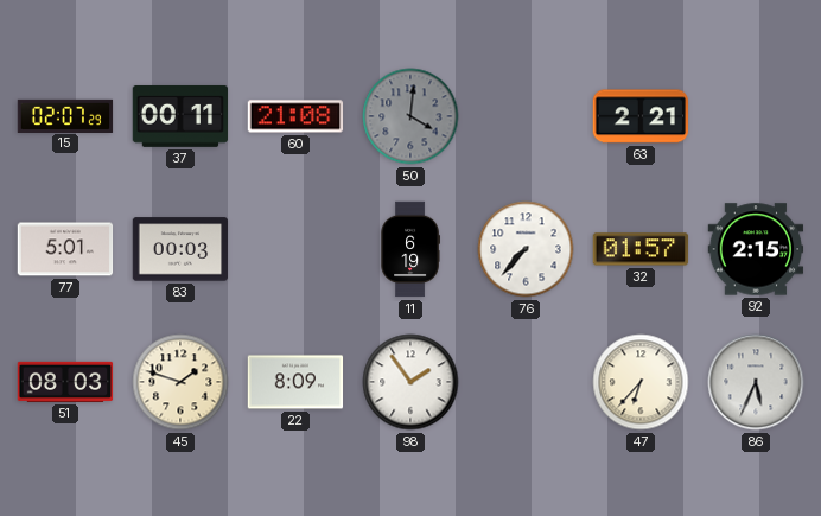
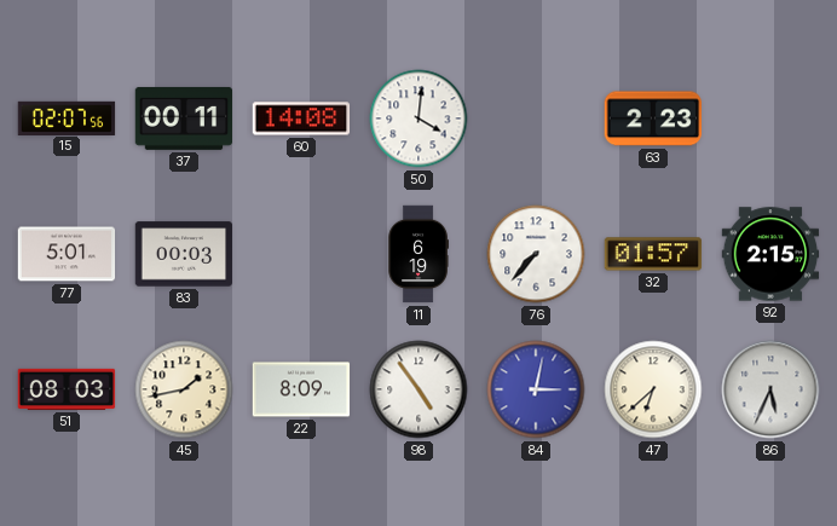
15: 02:07:29 -> 02:07:56
60: 21:08 -> 14:08
50 dial: grey -> white
63: 2:21 -> 2:23
45: 1:48 -> 1:43
98: 1:54 -> 4:54
84: none -> 3:02
47: 6:37 -> 6:38
